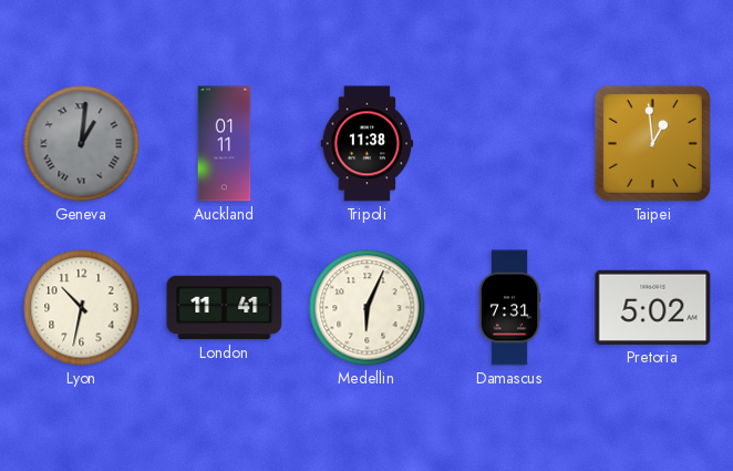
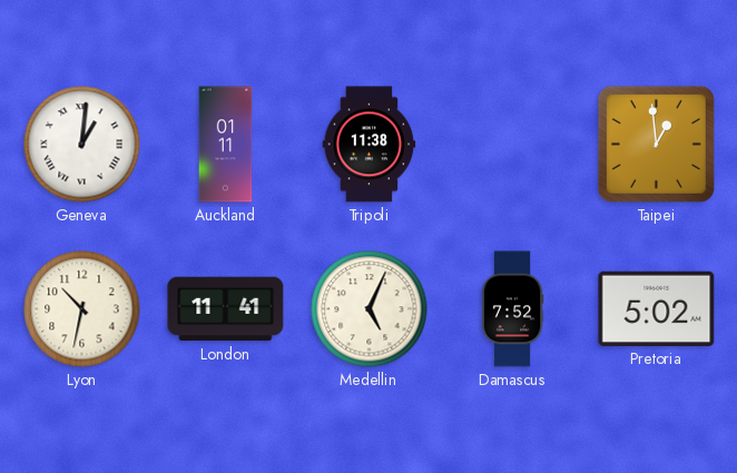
Geneva dial: grey -> white
Medellin: 6:04 -> 5:04
Damascus: 7:31 -> 7:52
